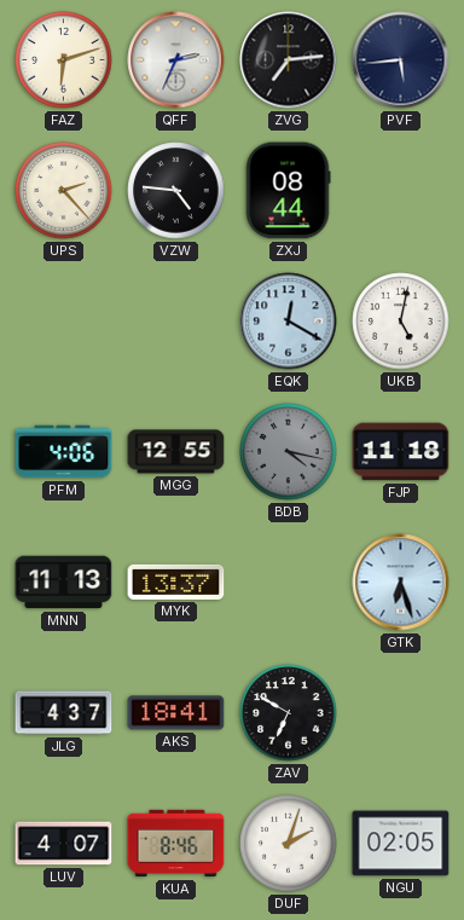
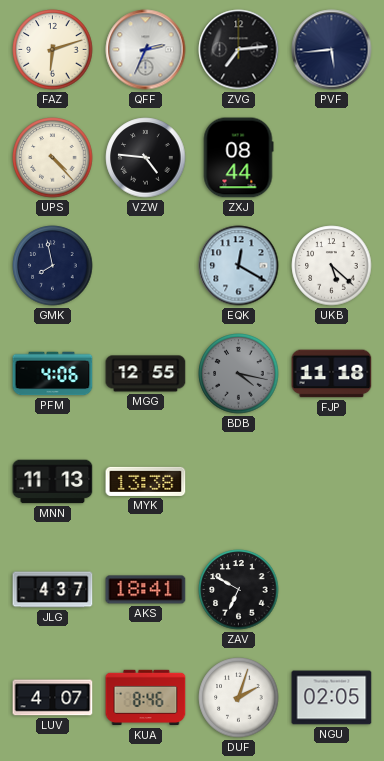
UPS: 2:23 -> 4:23
GMK: none -> 7:58
UKB: 5:02 -> 5:22
MYK: 13:37 -> 13:38
GTK: 6:27 -> none
